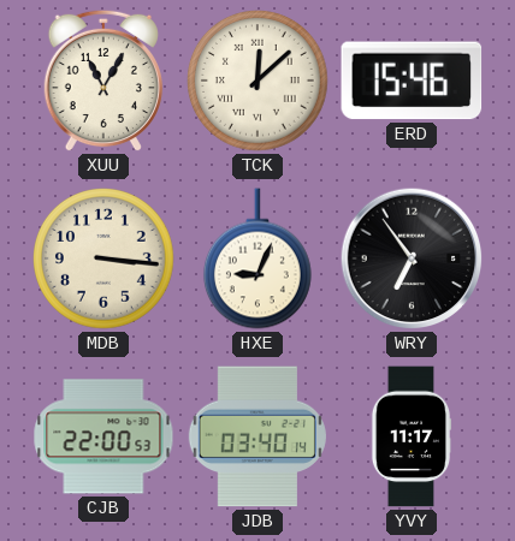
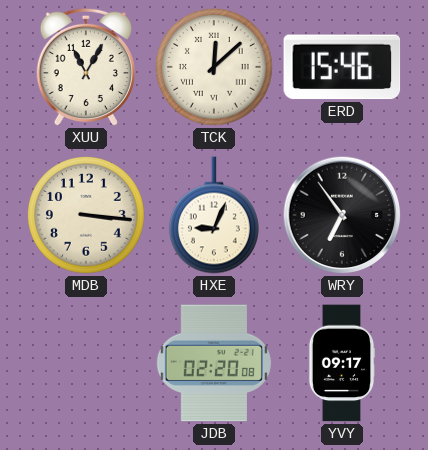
CJB: 22:00 -> none
JDB: 03:40 -> 02:20
YVY: 11:17 -> 09:17
